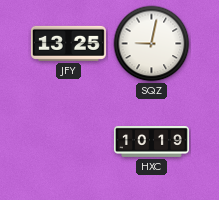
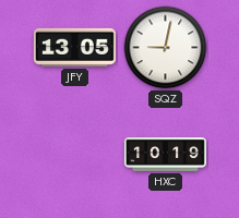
JFY: 13:25 -> 13:05
